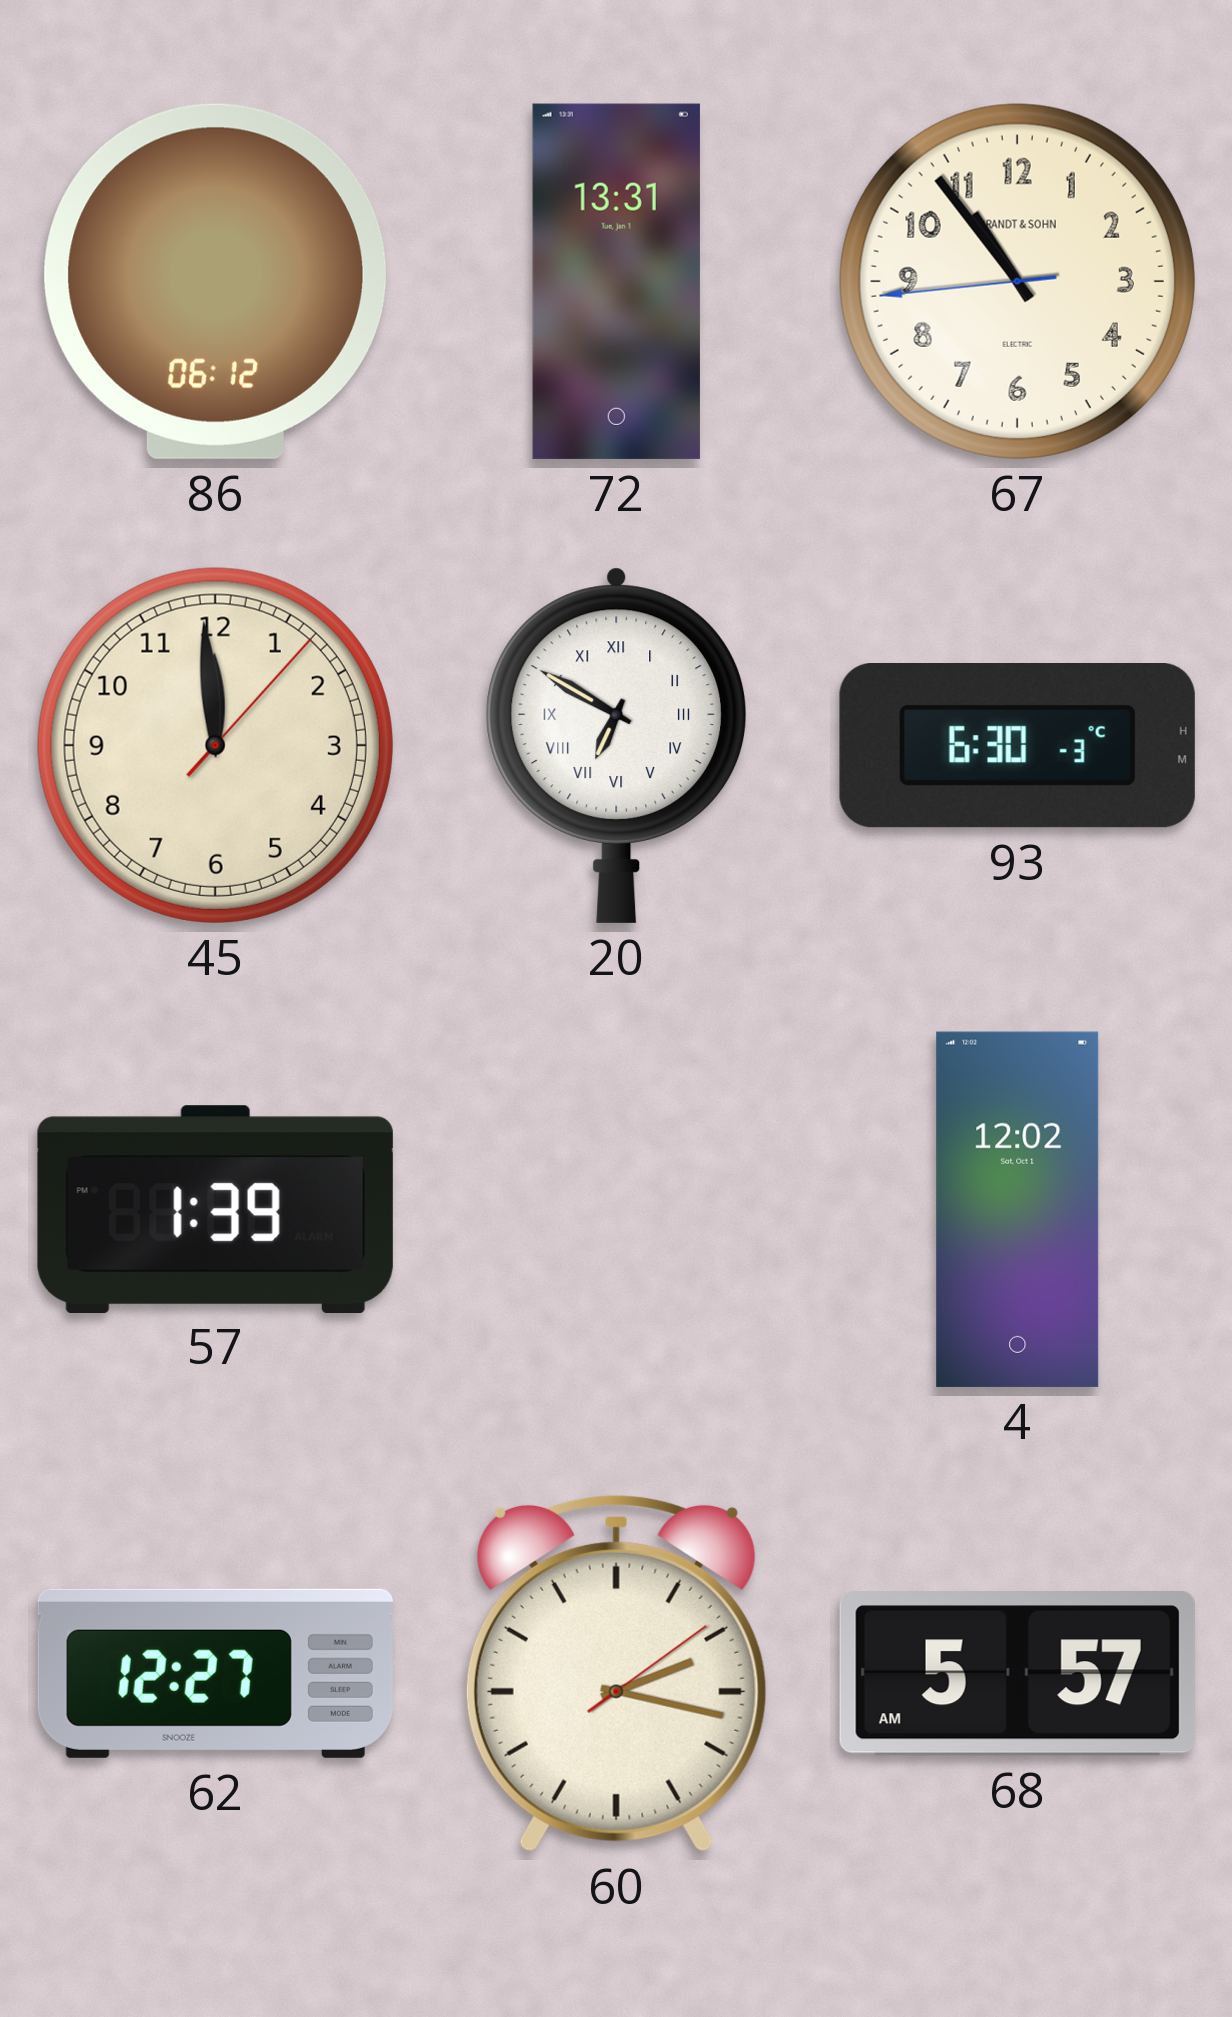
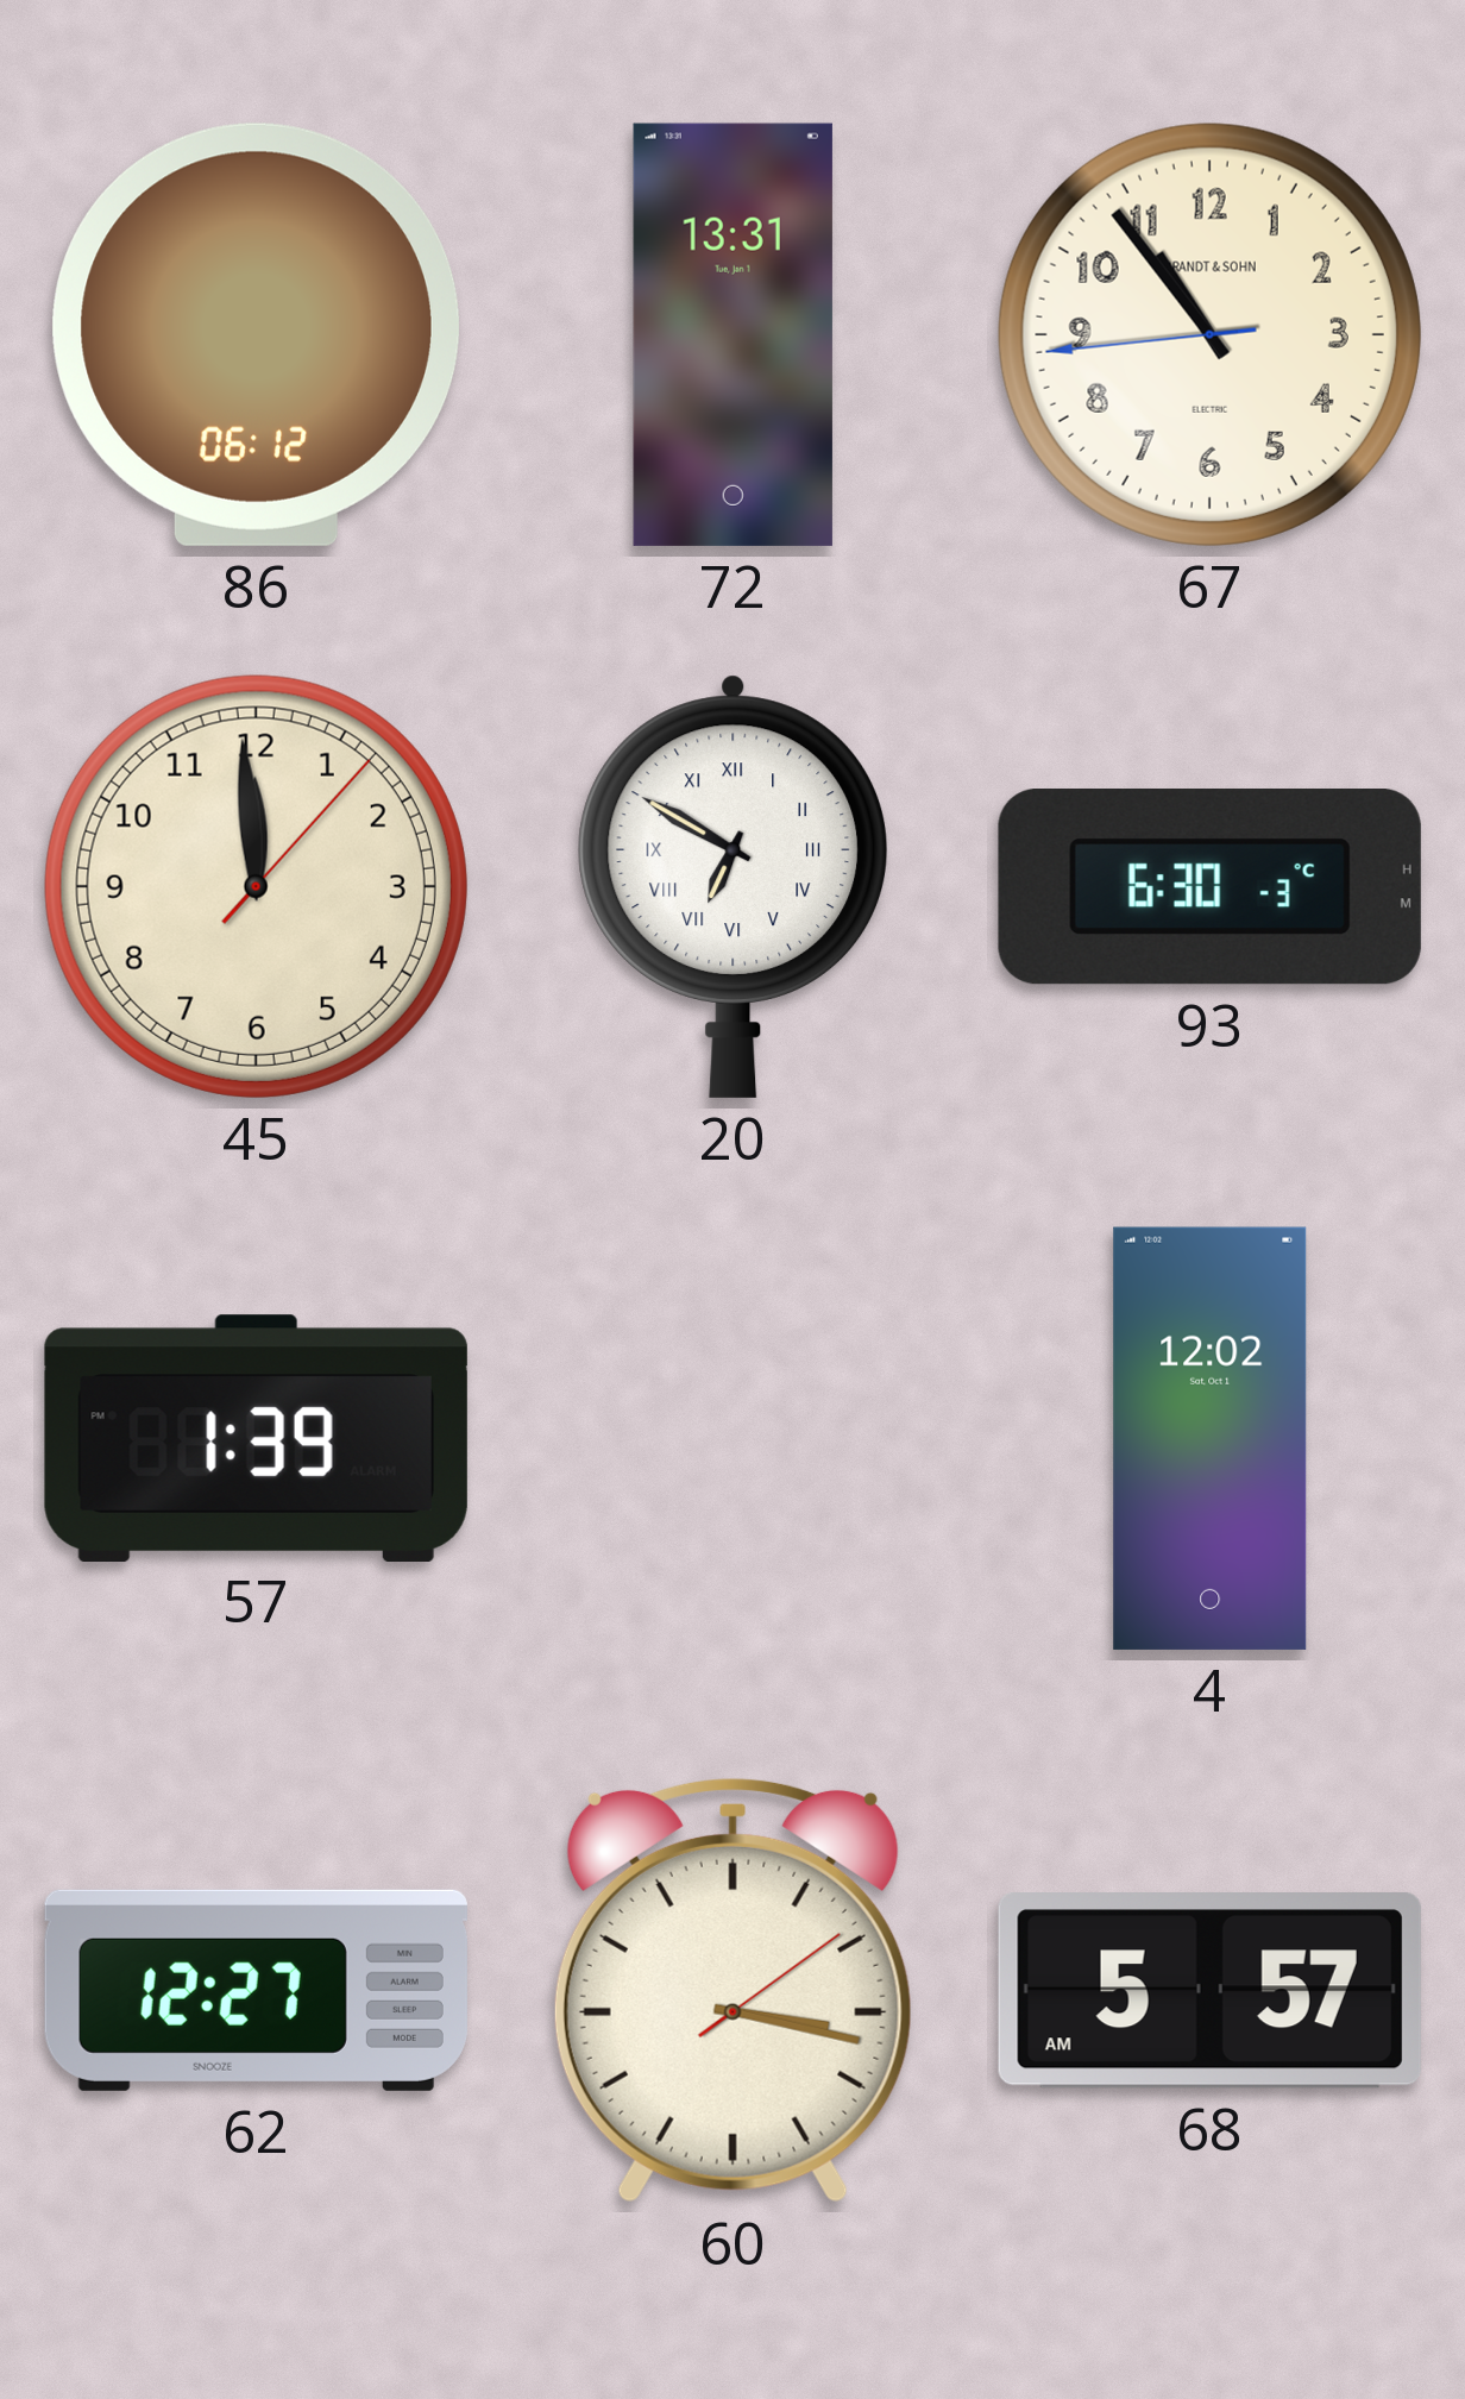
60: 2:17 -> 3:17
